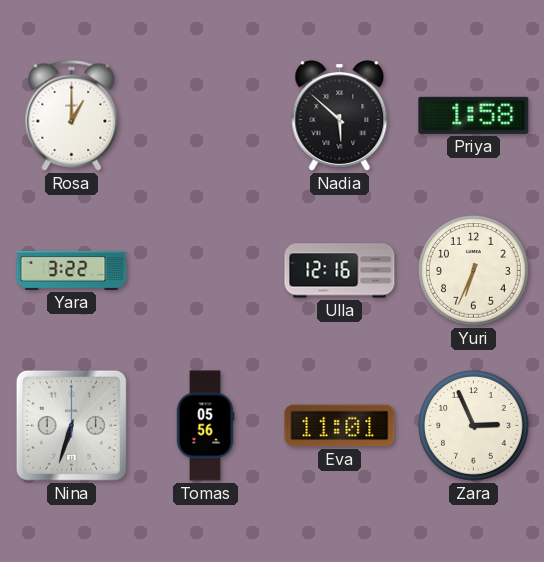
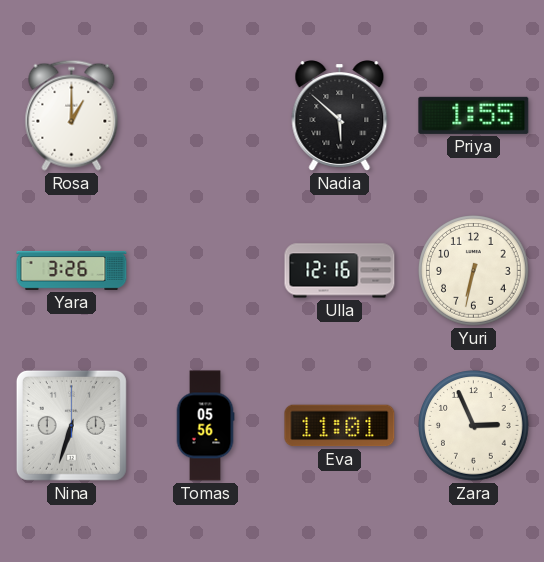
Priya: 1:58 -> 1:55
Yara: 3:22 -> 3:26
Yuri: 6:34 -> 6:32
